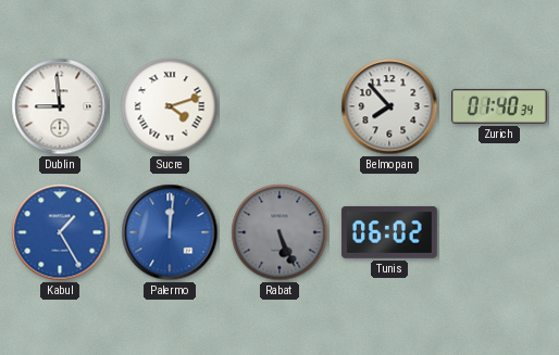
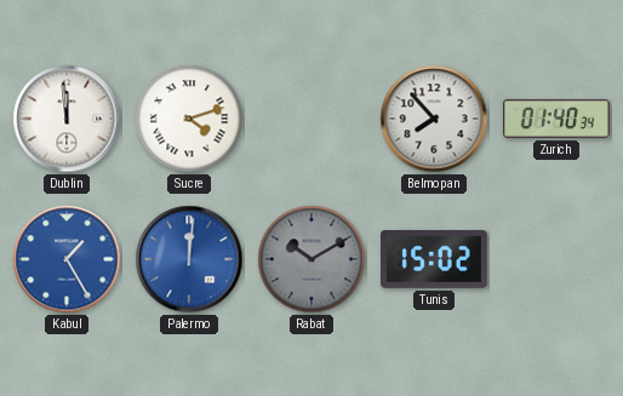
Dublin: 8:59 -> 11:59
Rabat: 5:26 -> 10:10
Tunis: 06:02 -> 15:02
